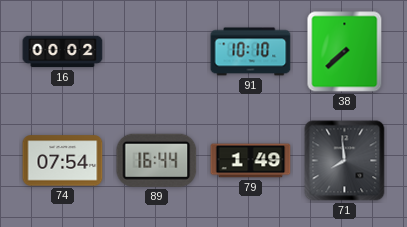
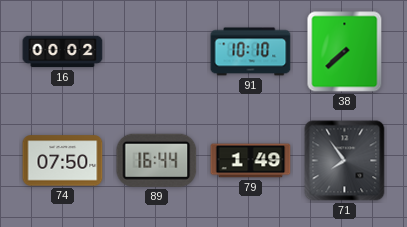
74: 07:54 -> 07:50
71: 7:59 -> 7:54
